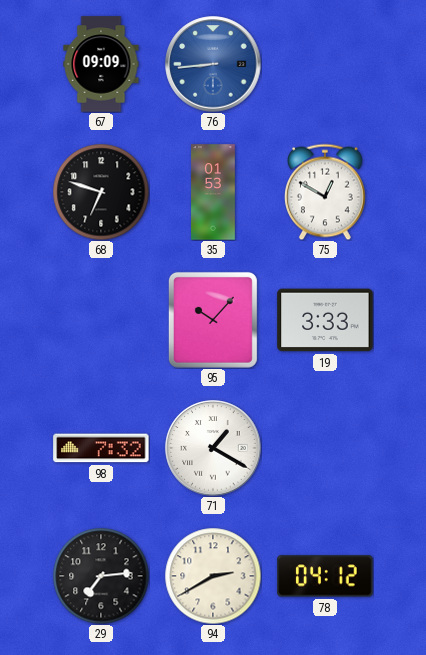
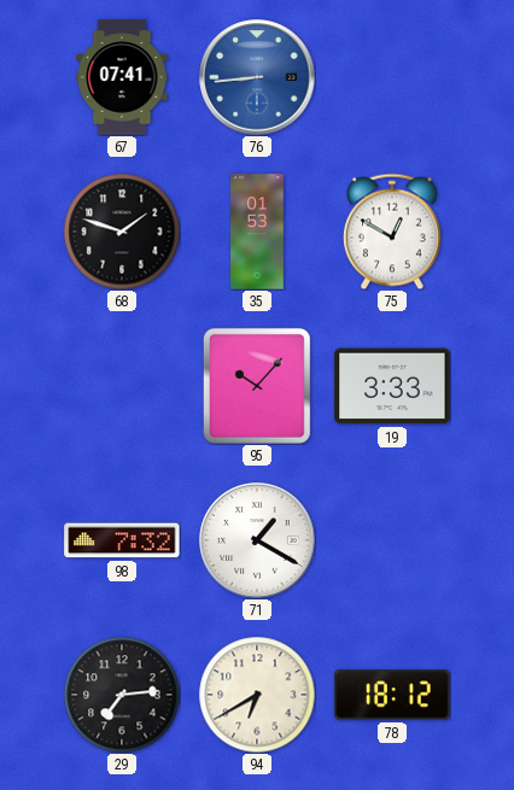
67: 09:09 -> 07:41
68: 6:48 -> 1:48
94: 2:40 -> 6:40
78: 04:12 -> 18:12
